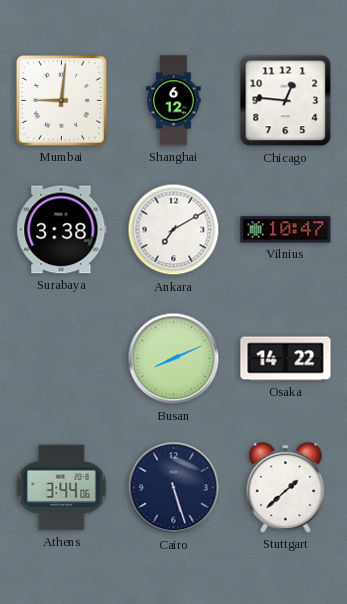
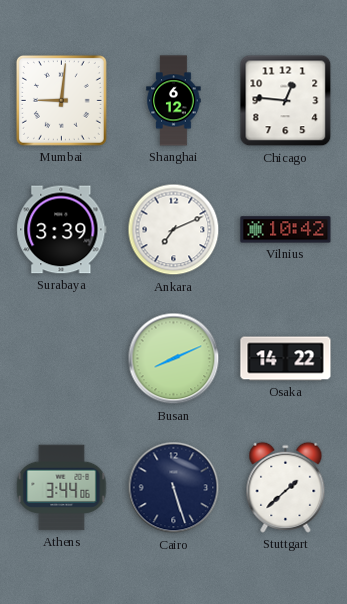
Surabaya: 3:38 -> 3:39
Ankara: 7:10 -> 7:11
Vilnius: 10:47 -> 10:42
